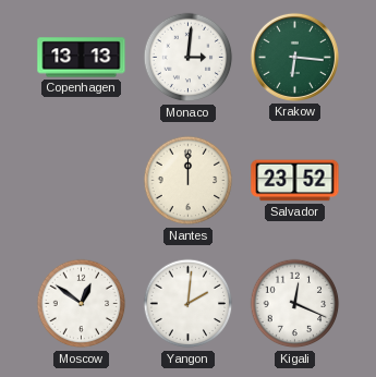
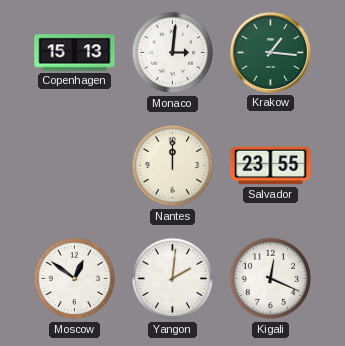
Copenhagen: 13:13 -> 15:13
Krakow: 6:16 -> 1:16
Salvador: 23:52 -> 23:55
